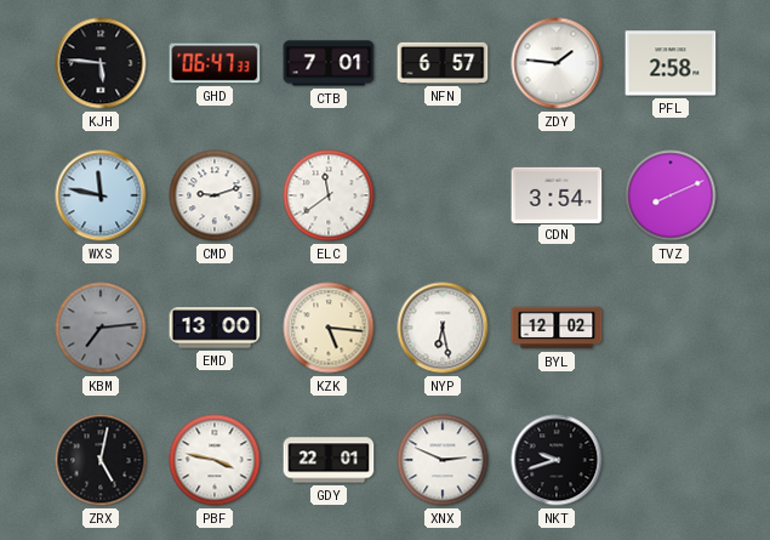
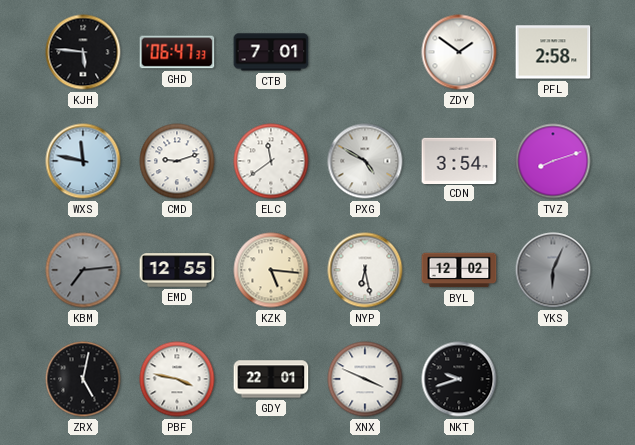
NFN: 6:57 -> none
ZDY: 1:46 -> 1:51
PXG: none -> 4:50
TVZ: 8:11 -> 8:12
EMD: 13:00 -> 12:55
YKS: none -> 6:04
XNX: 2:49 -> 3:49
